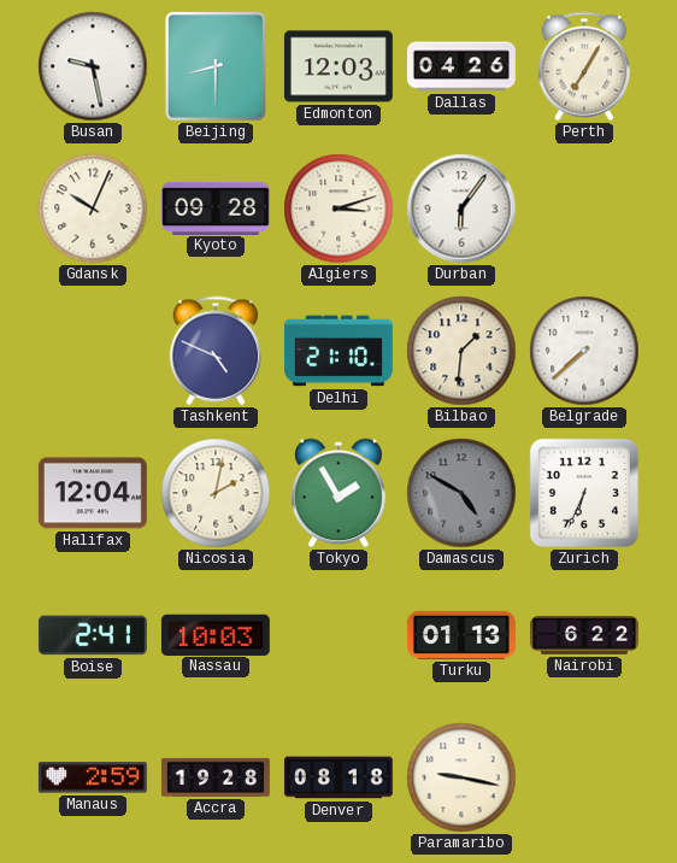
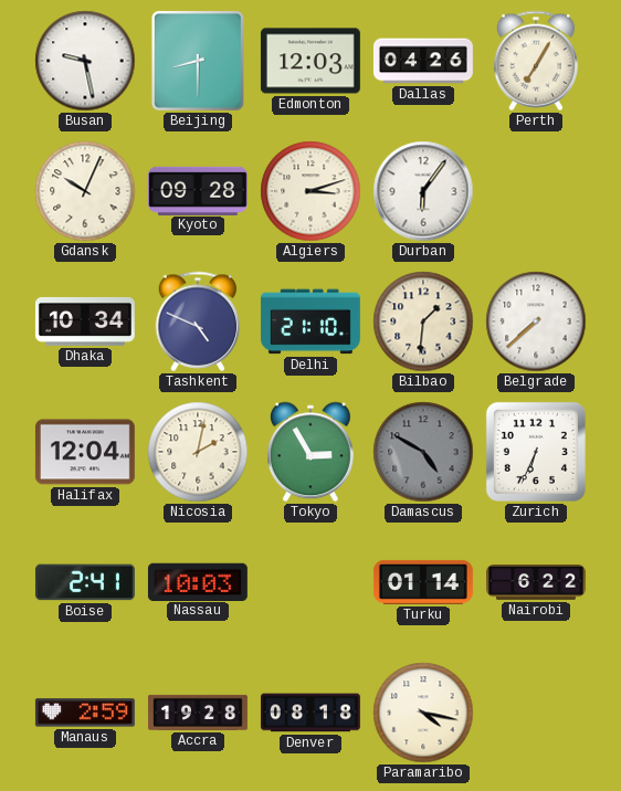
Dhaka: none -> 10:34
Tokyo: 1:55 -> 2:55
Turku: 01:13 -> 01:14
Paramaribo: 9:17 -> 4:17
